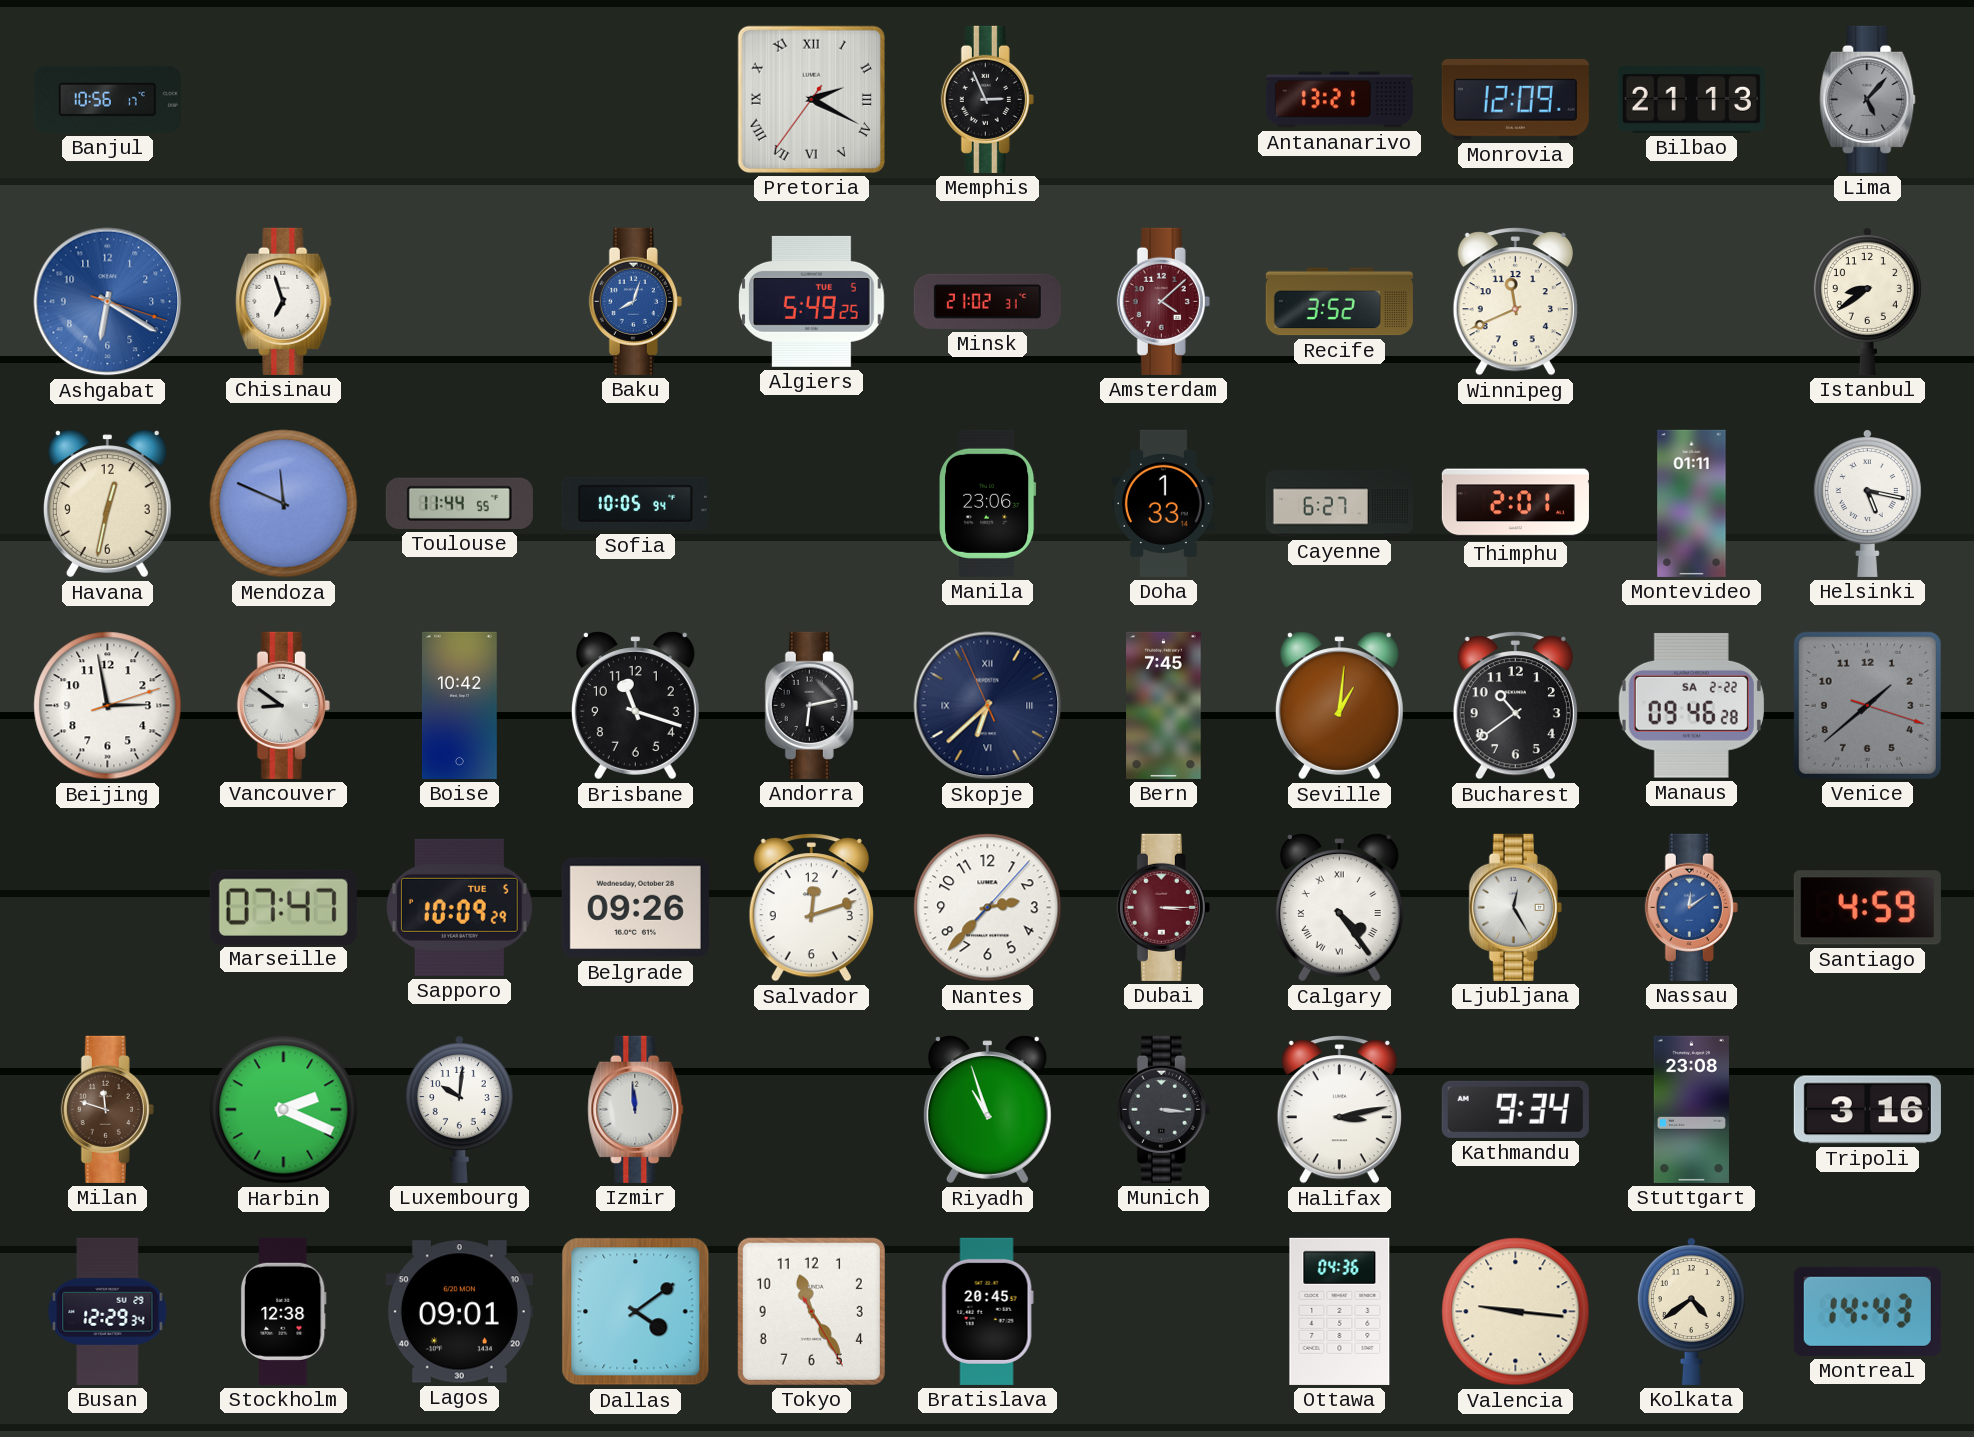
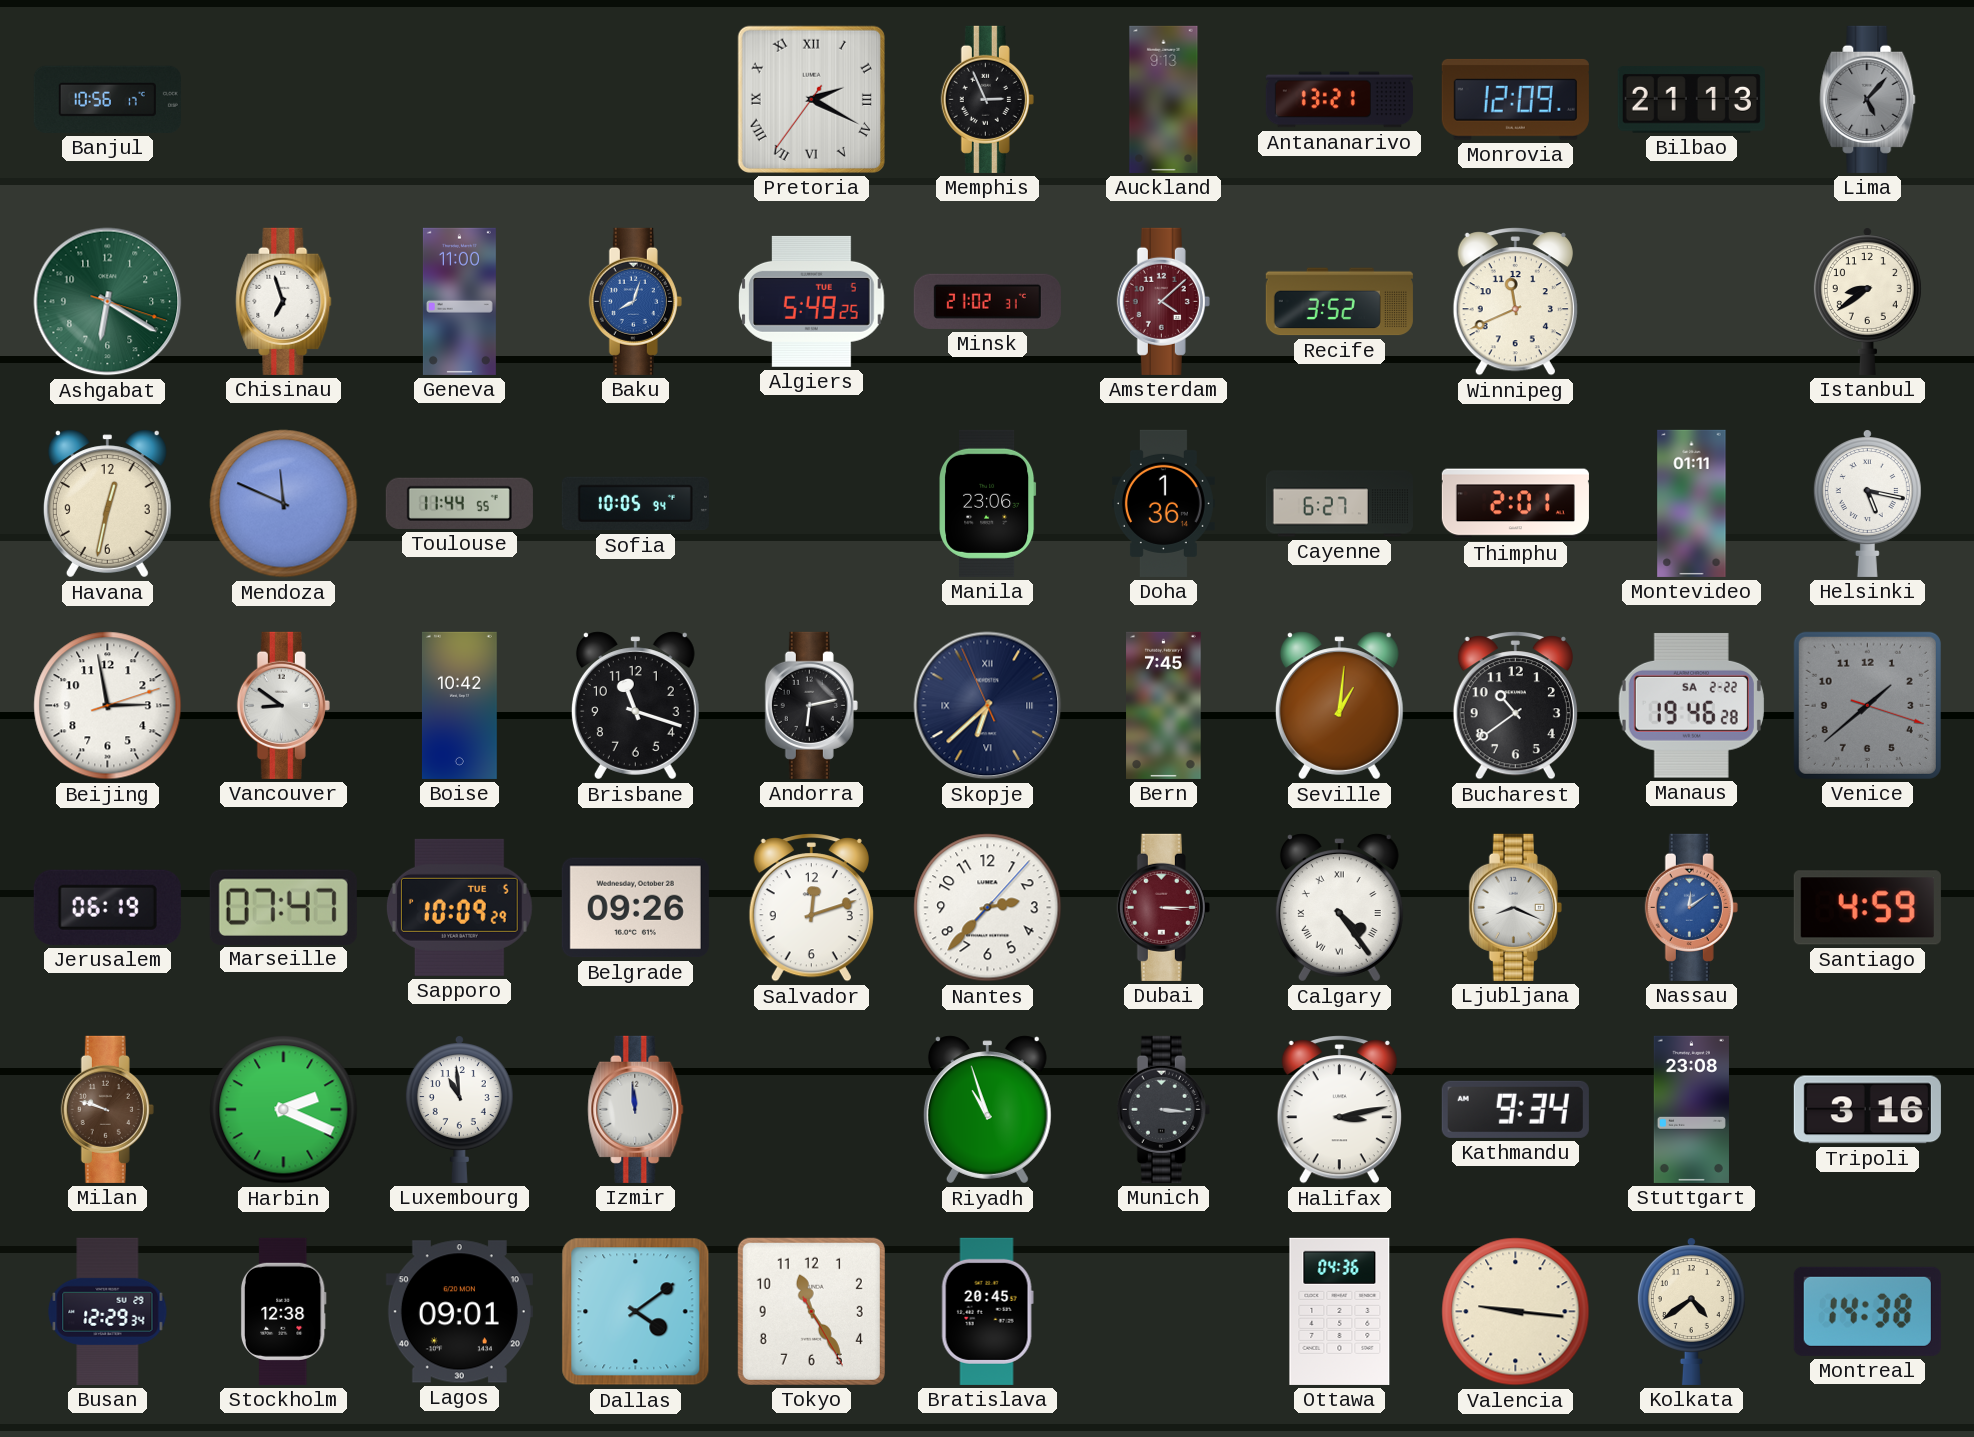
Auckland: none -> 9:13
Ashgabat dial: blue -> green
Geneva: none -> 11:00
Doha: 1:33 -> 1:36
Manaus: 09:46 -> 19:46
Jerusalem: none -> 06:19
Ljubljana: 12:25 -> 8:19
Milan: 11:48 -> 9:48
Luxembourg: 10:01 -> 10:59
Montreal: 14:43 -> 14:38
